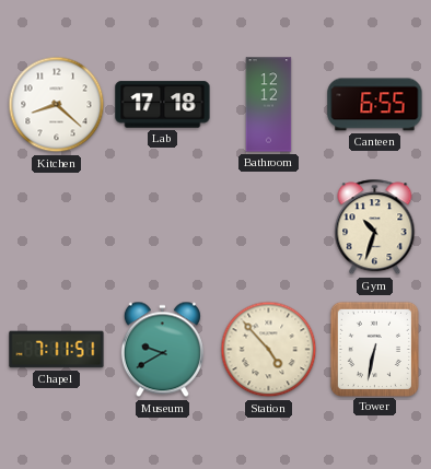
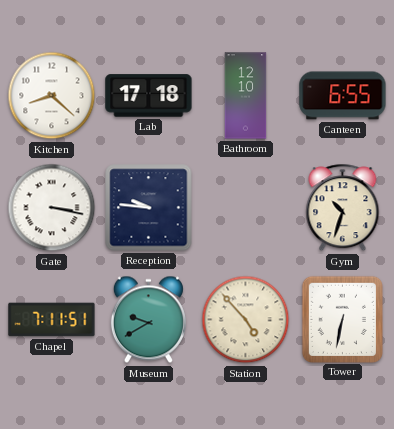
Bathroom: 12:12 -> 12:10
Gate: none -> 3:17
Reception: none -> 9:46
